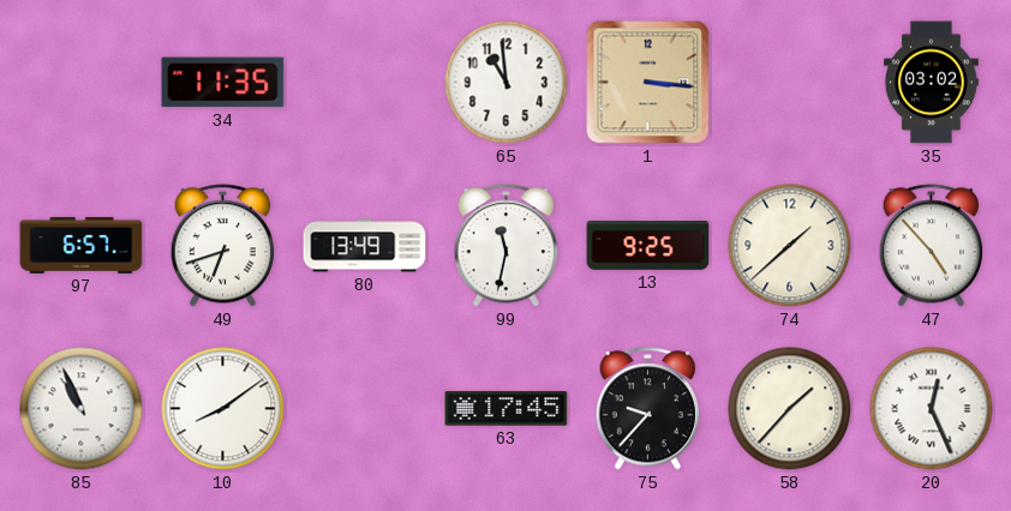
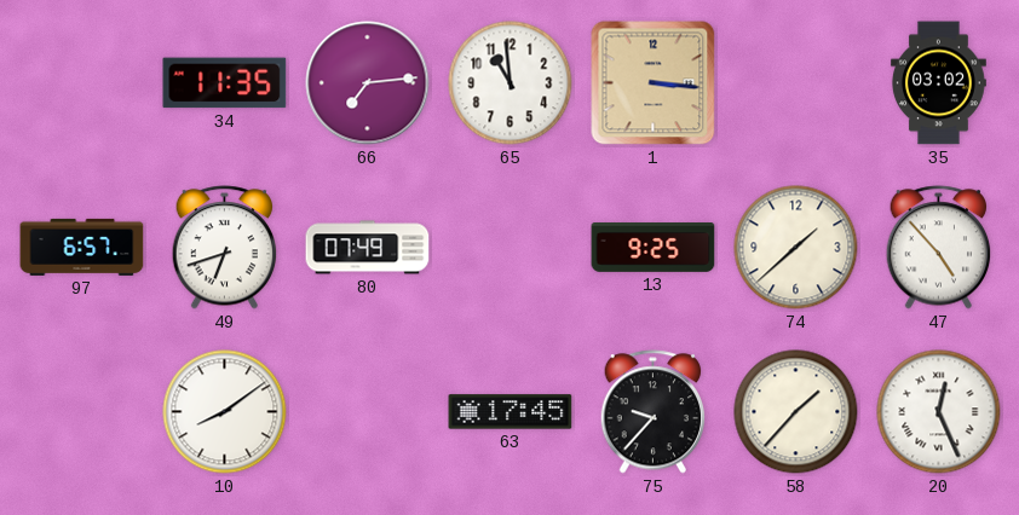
66: none -> 7:14
80: 13:49 -> 07:49
99: 11:32 -> none
85: 10:56 -> none
